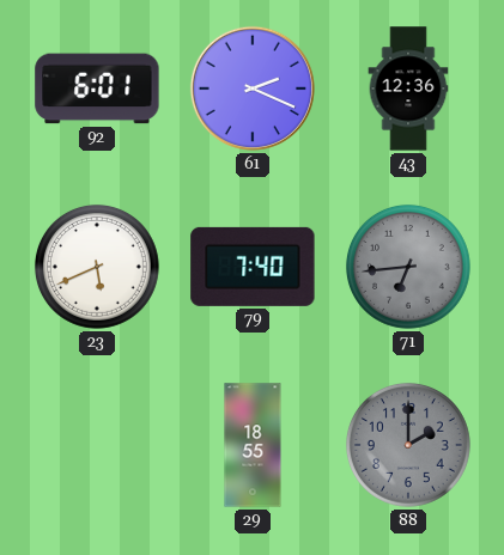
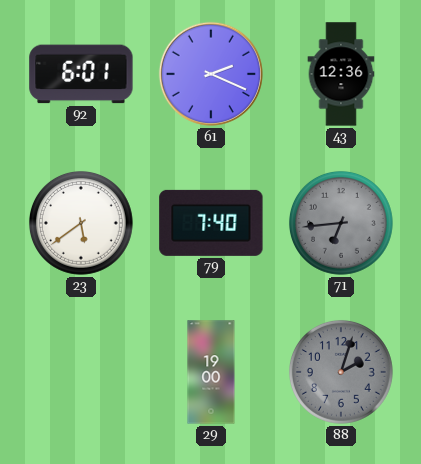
23: 5:41 -> 5:39
29: 18:55 -> 19:00
88: 2:00 -> 2:03
